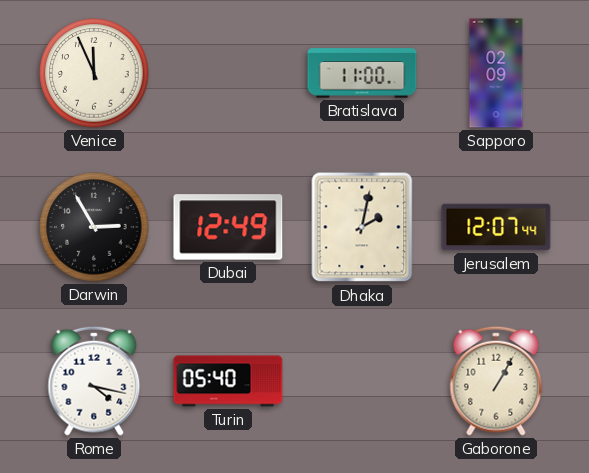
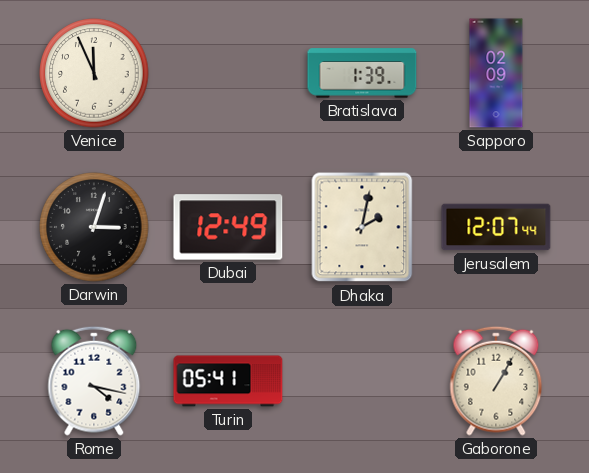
Bratislava: 11:00 -> 1:39
Darwin: 2:55 -> 3:03
Turin: 05:40 -> 05:41
